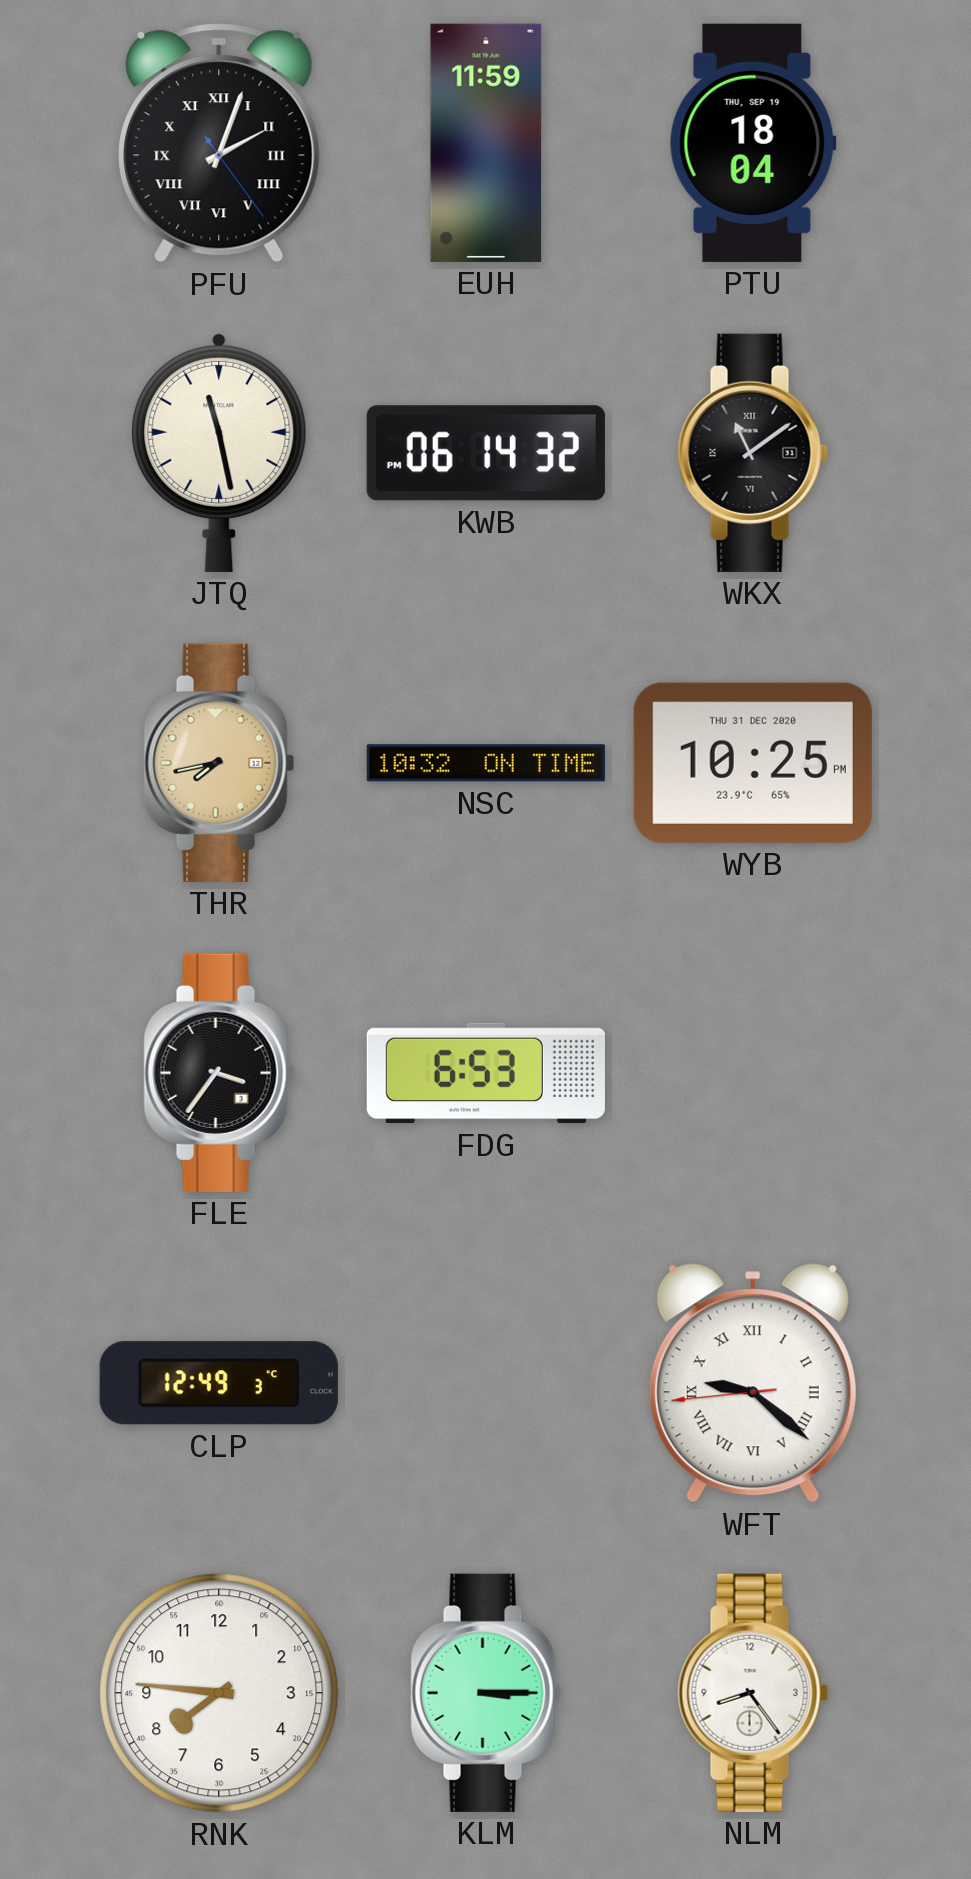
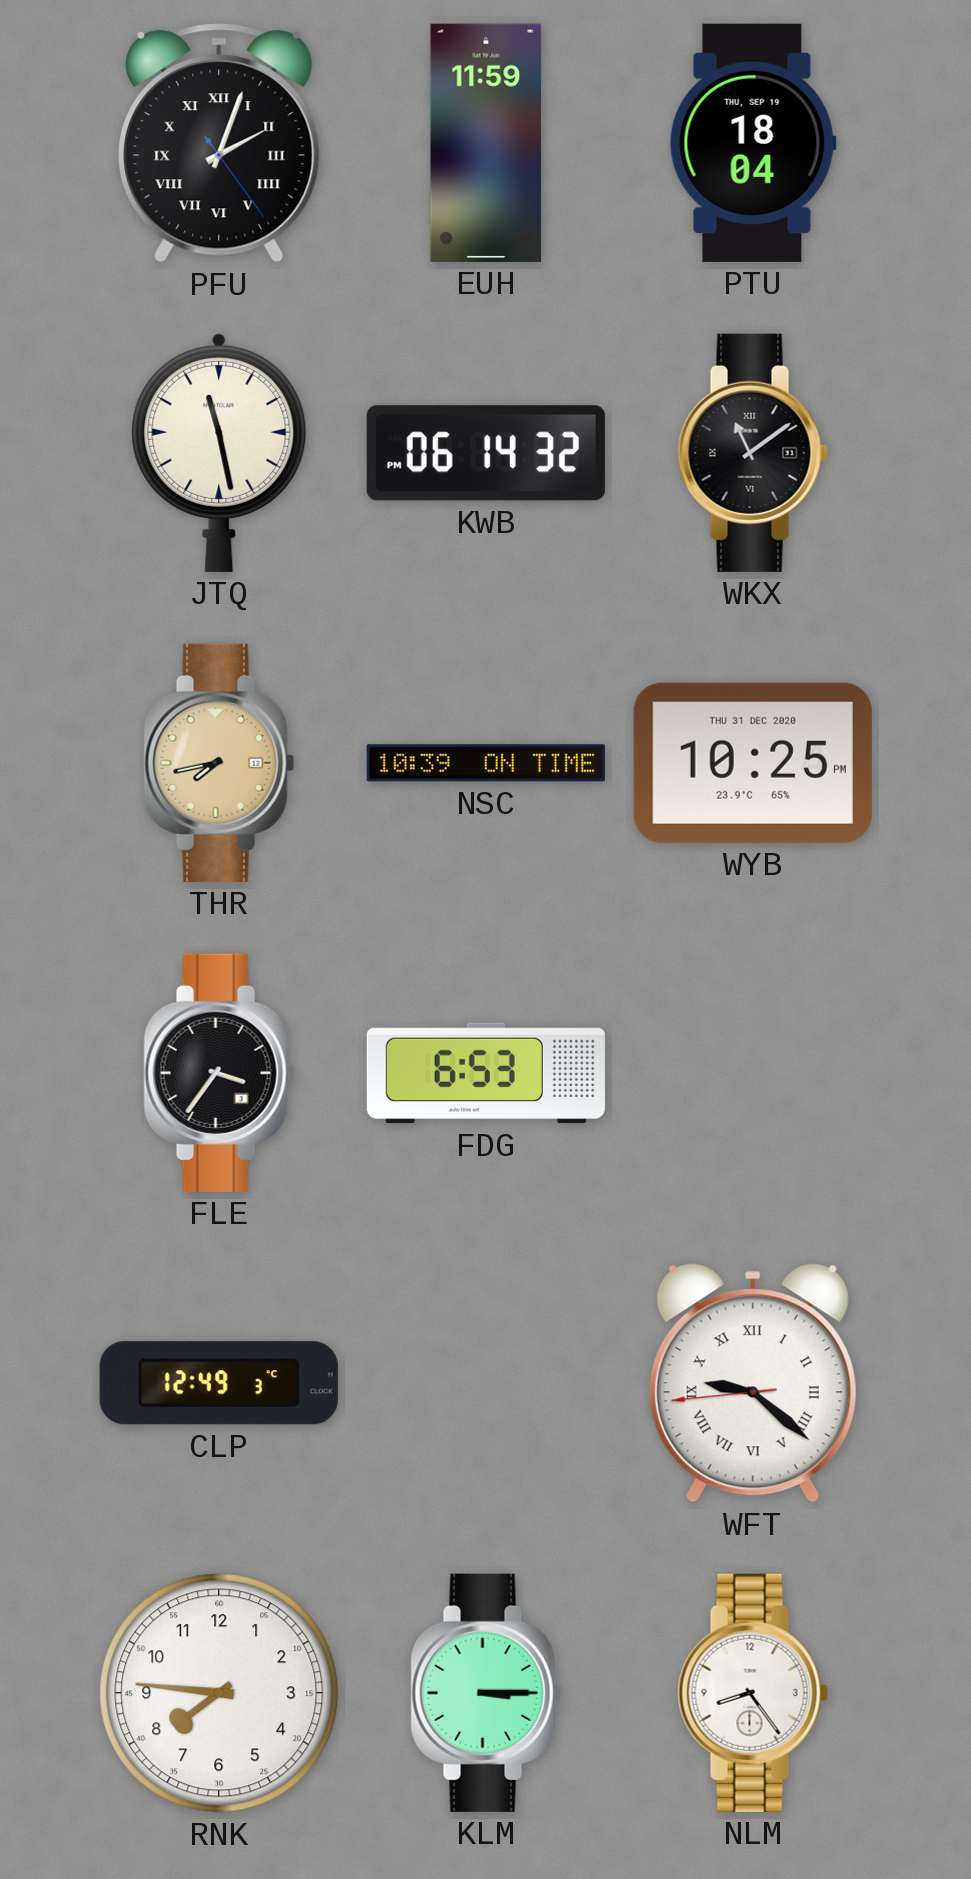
NSC: 10:32 -> 10:39
